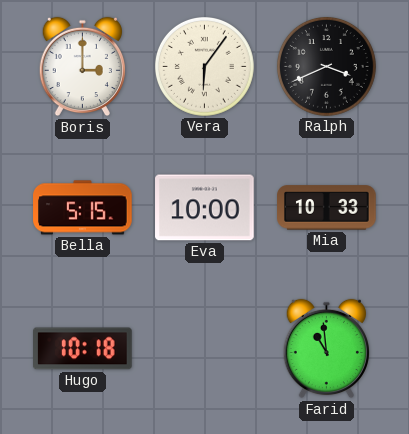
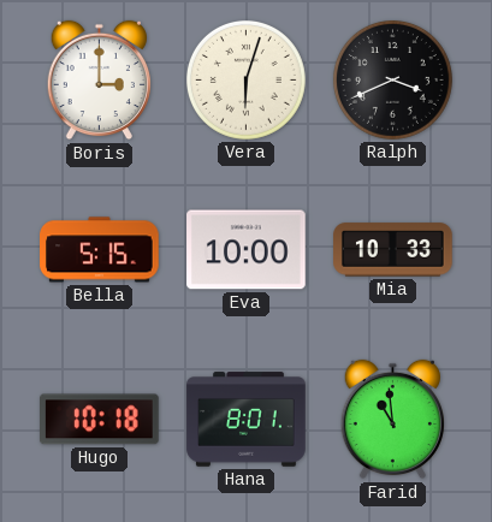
Vera: 6:06 -> 6:03
Hana: none -> 8:01
